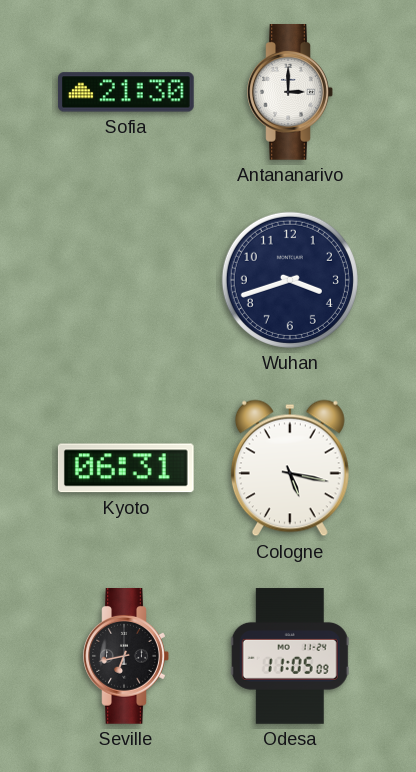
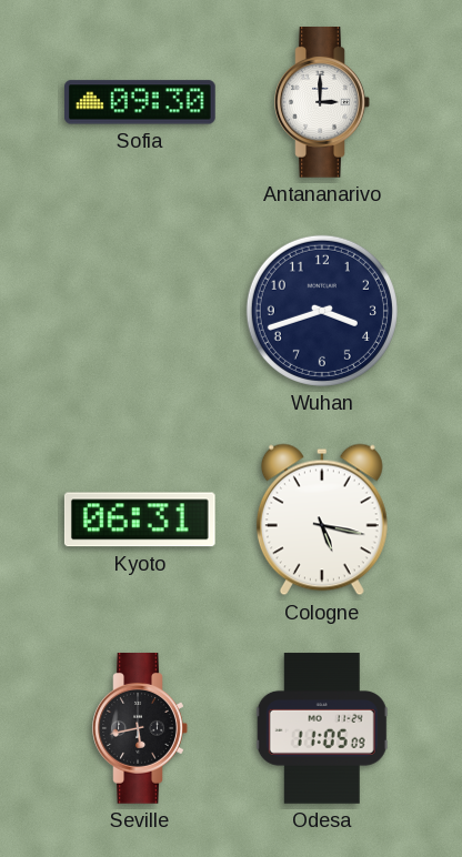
Sofia: 21:30 -> 09:30
Seville: 6:43 -> 5:43
